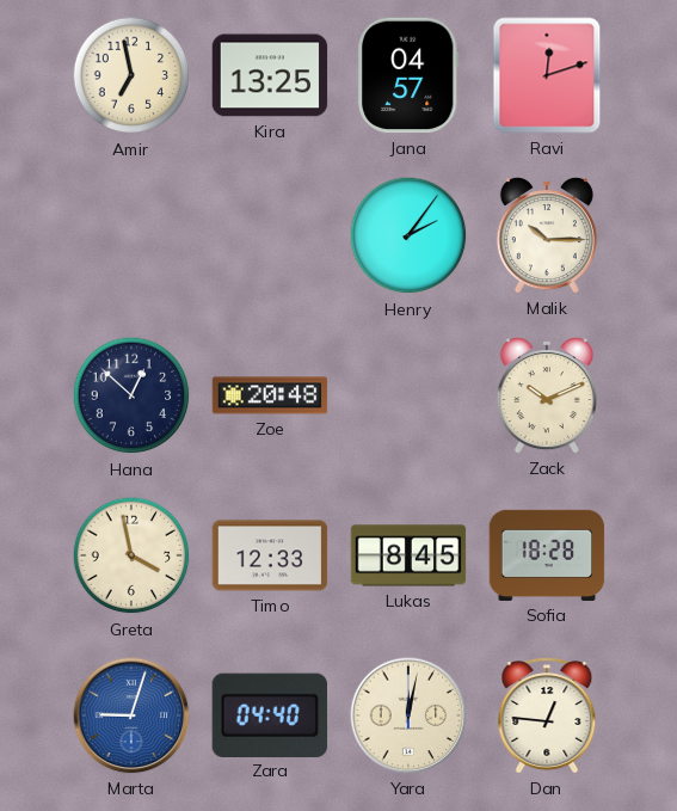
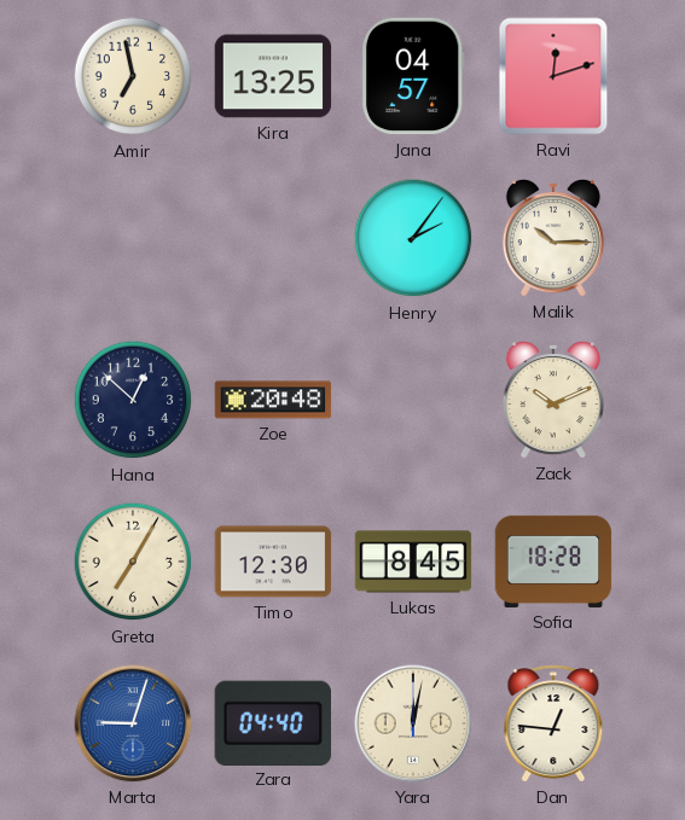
Greta: 3:58 -> 7:05
Timo: 12:33 -> 12:30
